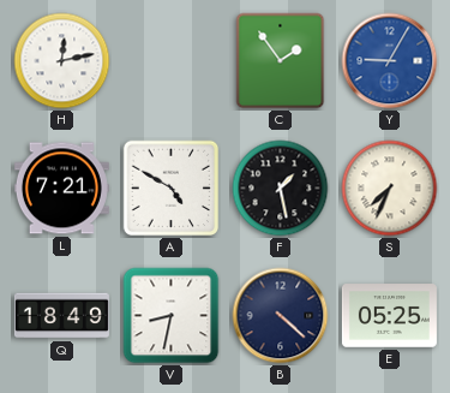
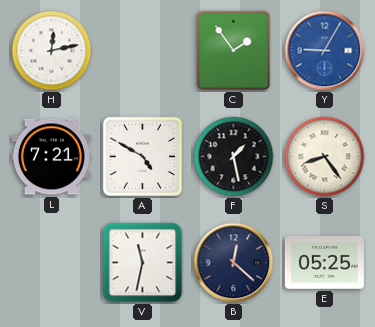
S: 7:34 -> 8:24
Q: 18:49 -> none
V: 8:32 -> 11:32
B: 4:22 -> 12:22
